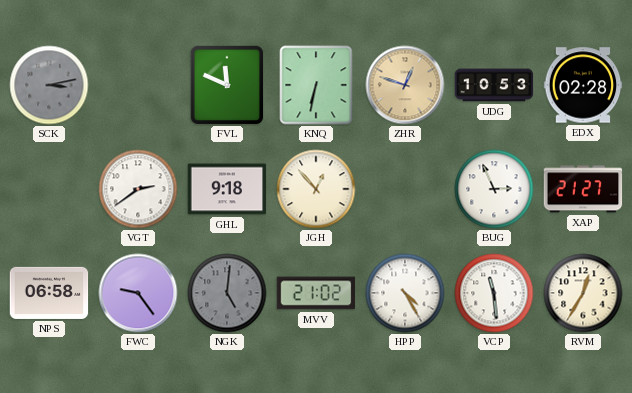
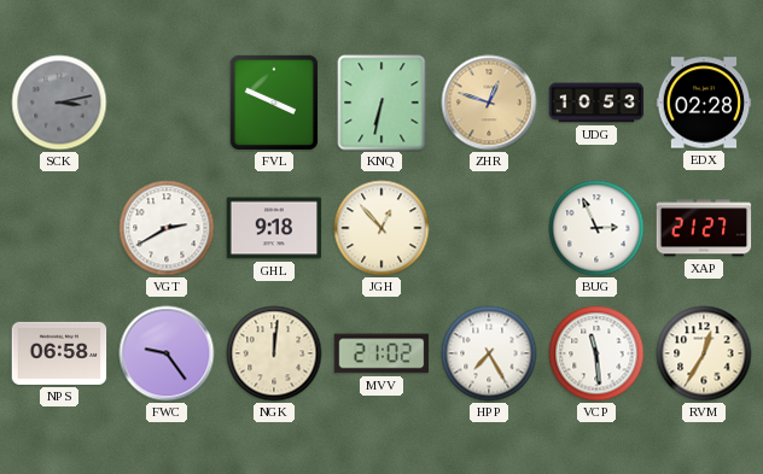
FVL: 11:49 -> 3:49
VGT: 2:39 -> 2:40
NGK: 5:01 -> 12:01
NGK dial: grey -> cream
HPP: 4:25 -> 7:25
